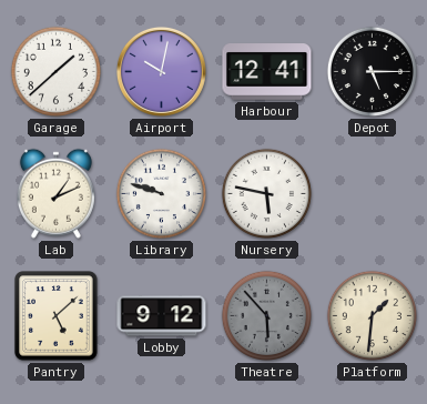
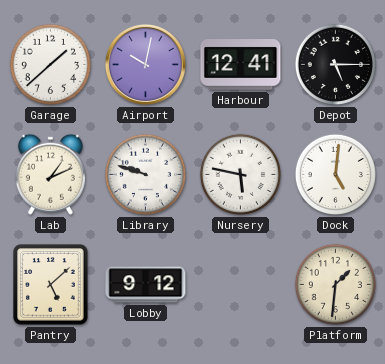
Dock: none -> 5:01
Theatre: 5:53 -> none
